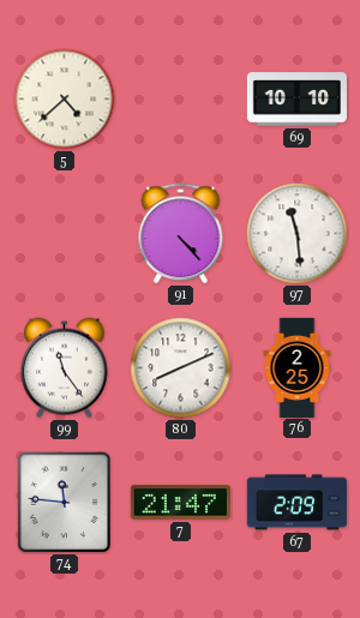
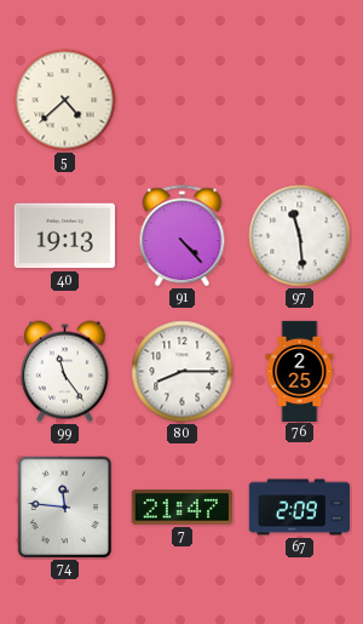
69: 10:10 -> none
40: none -> 19:13
80: 8:11 -> 8:15
